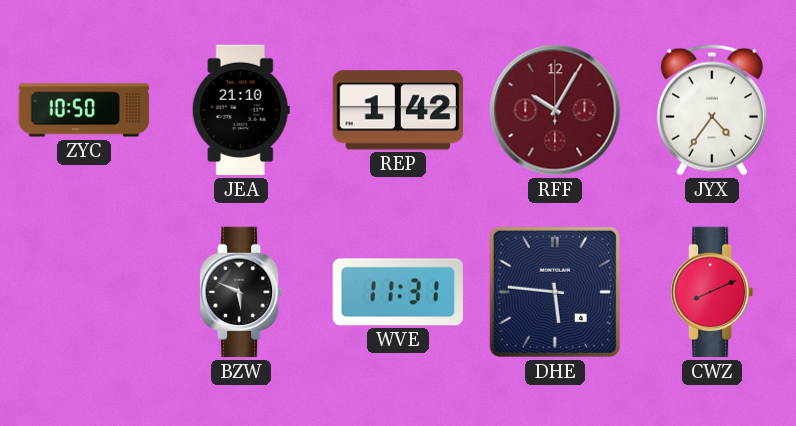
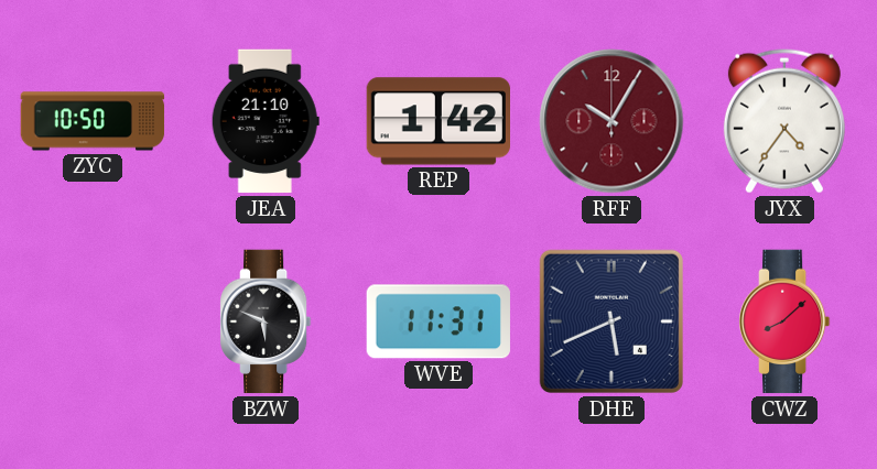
DHE: 5:46 -> 5:41
CWZ: 8:11 -> 8:08
